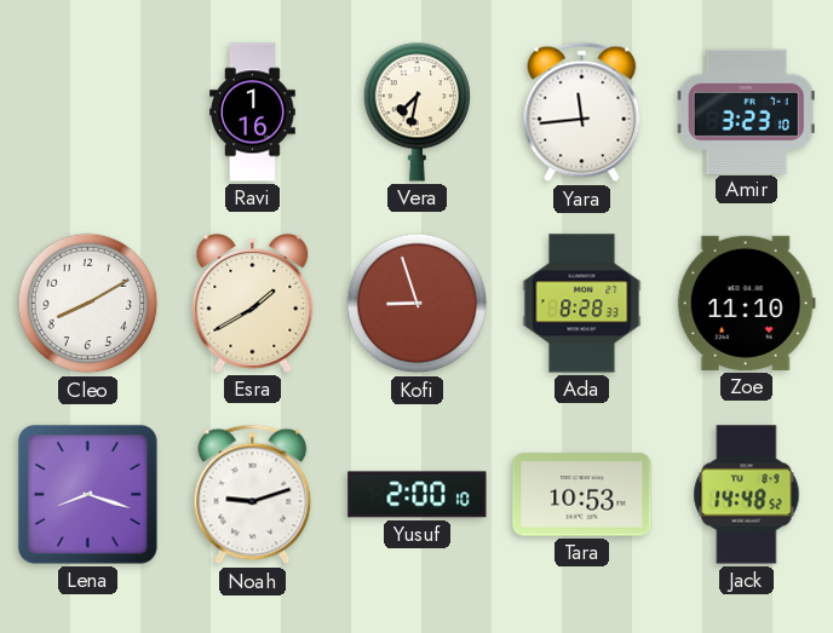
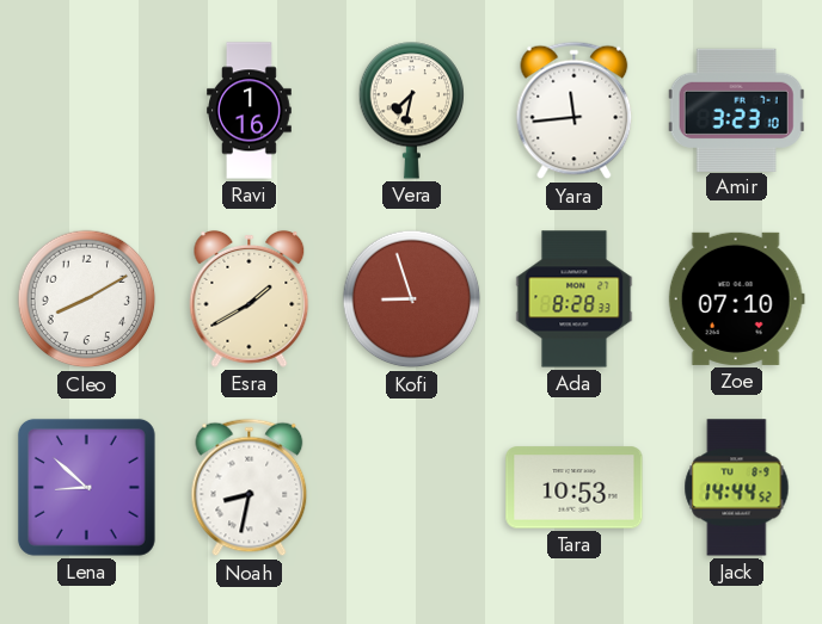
Zoe: 11:10 -> 07:10
Lena: 8:18 -> 8:52
Noah: 9:12 -> 8:32
Yusuf: 2:00 -> none
Jack: 14:48 -> 14:44
